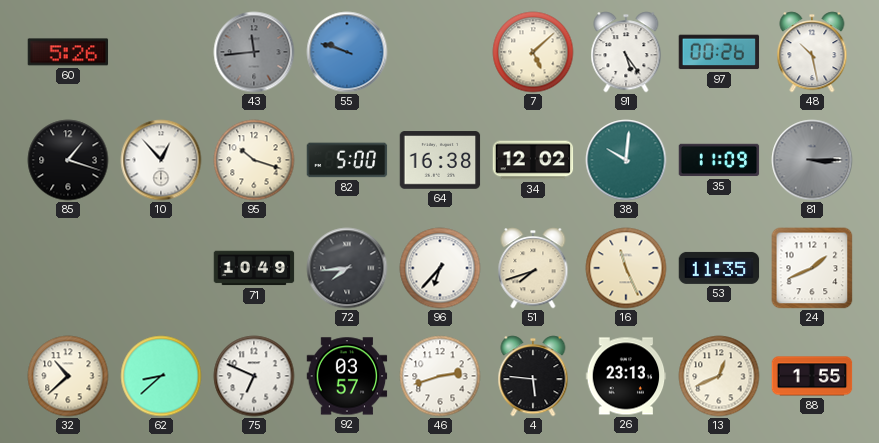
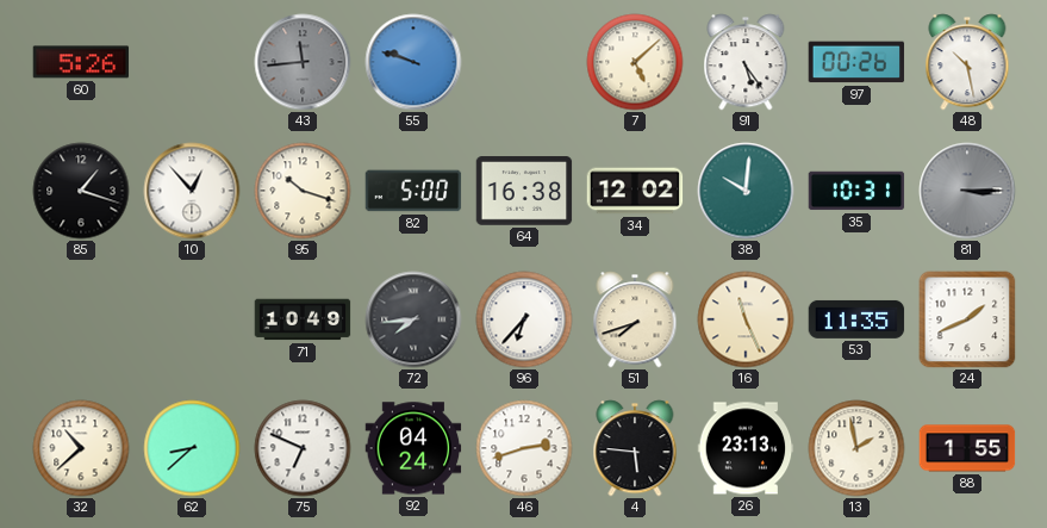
35: 11:09 -> 10:31
92: 03:57 -> 04:24
13: 12:41 -> 1:58
